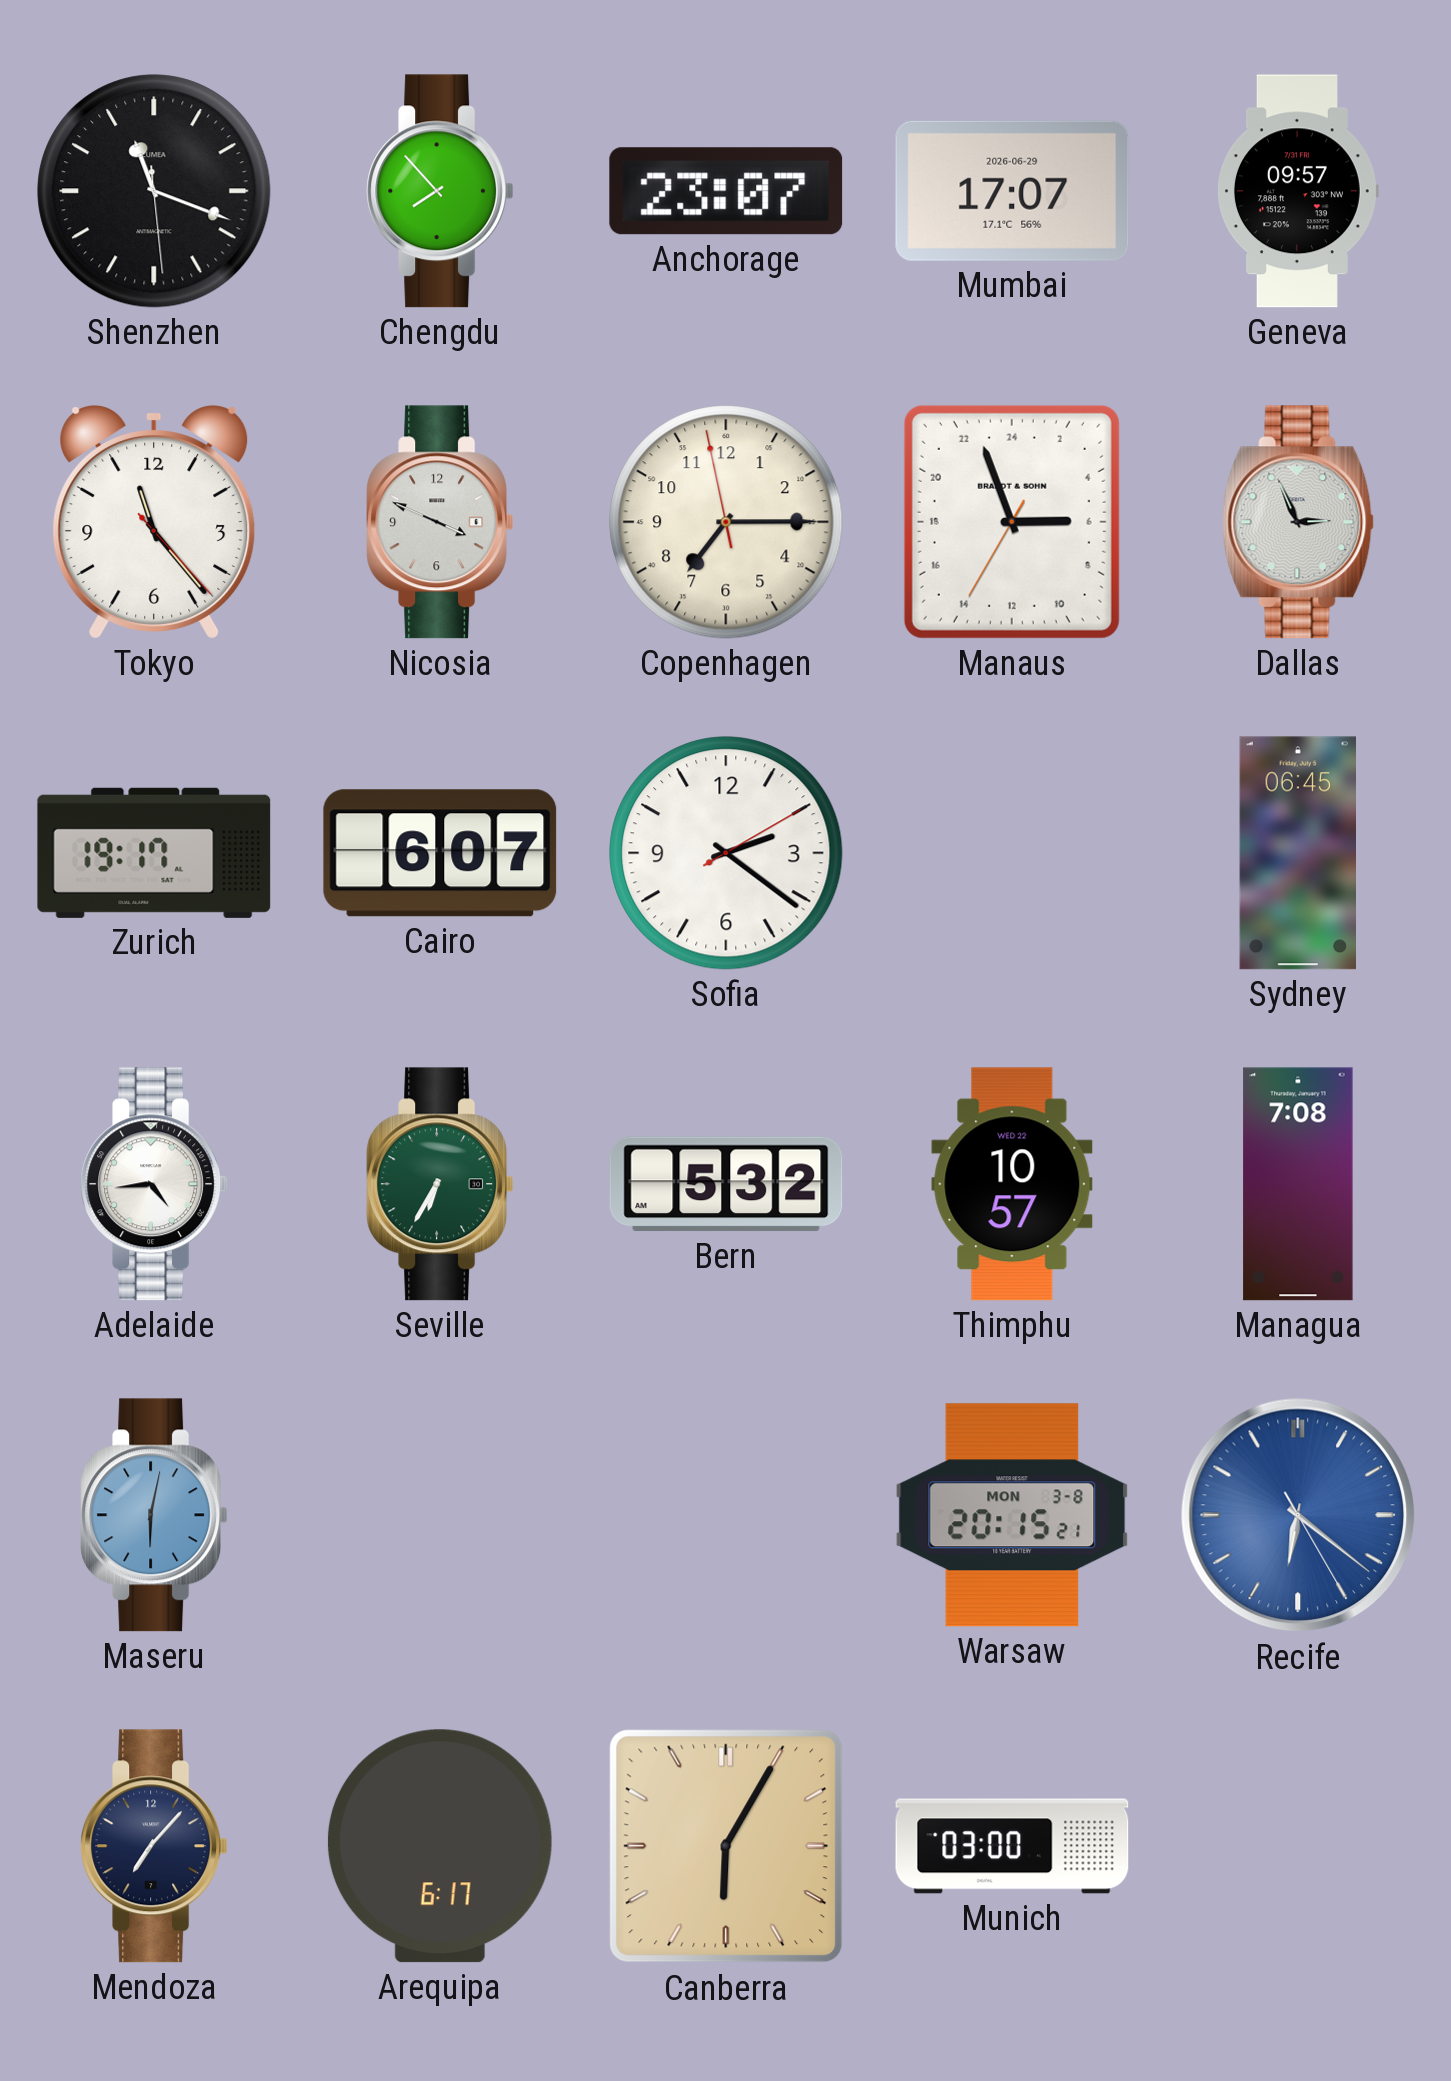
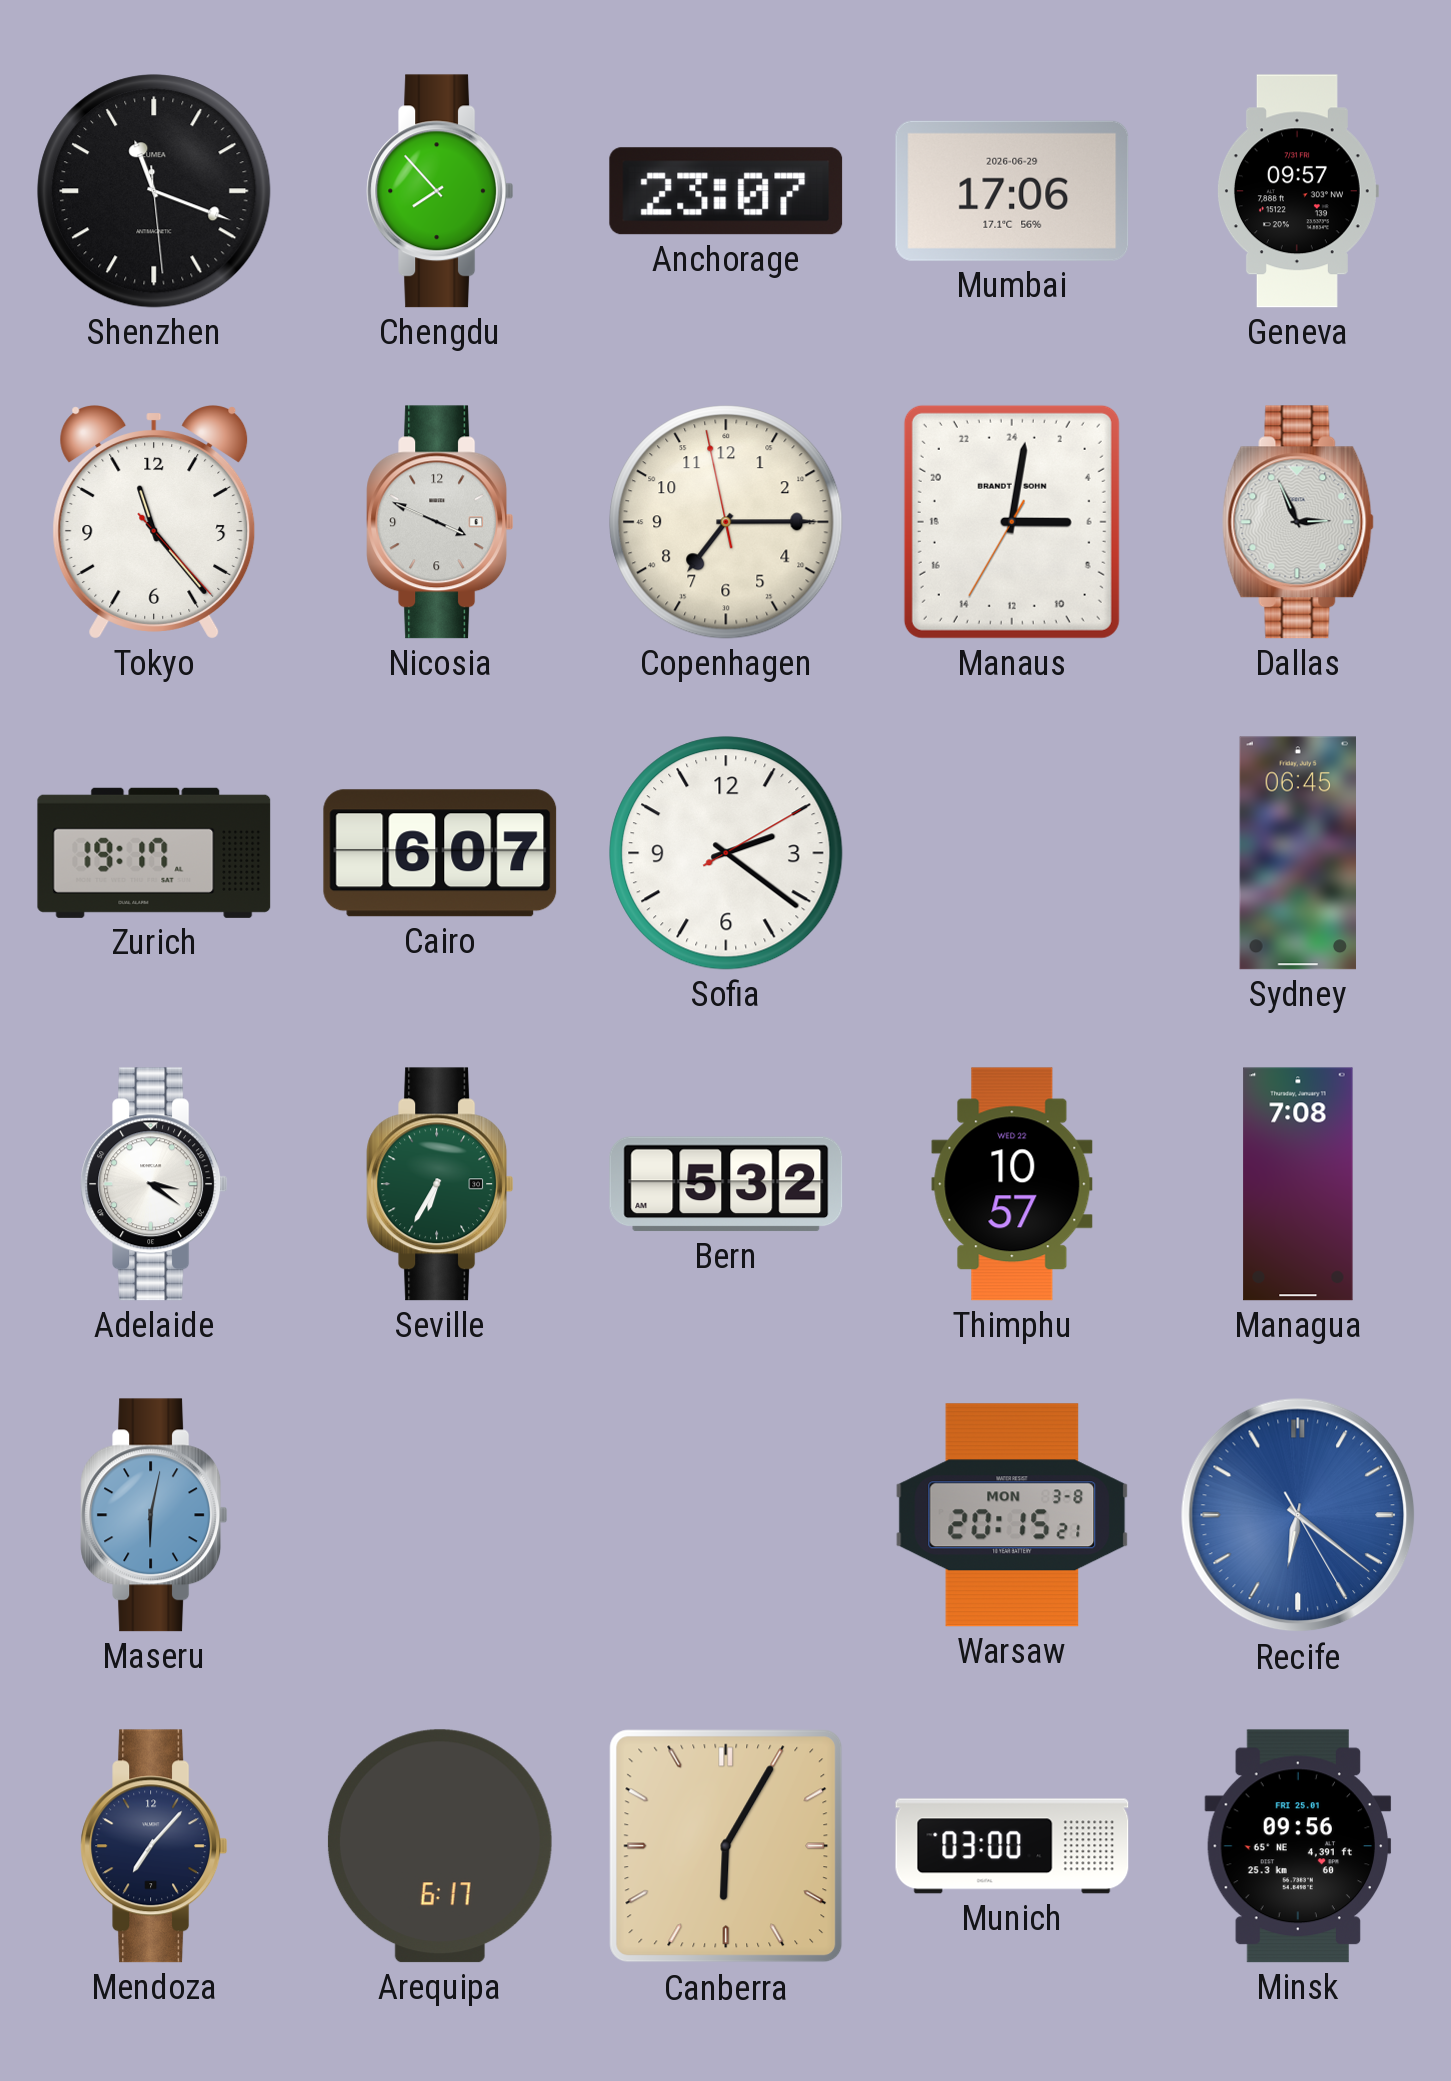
Mumbai: 17:07 -> 17:06
Manaus: 5:56 -> 6:01
Adelaide: 4:44 -> 3:21
Minsk: none -> 09:56
